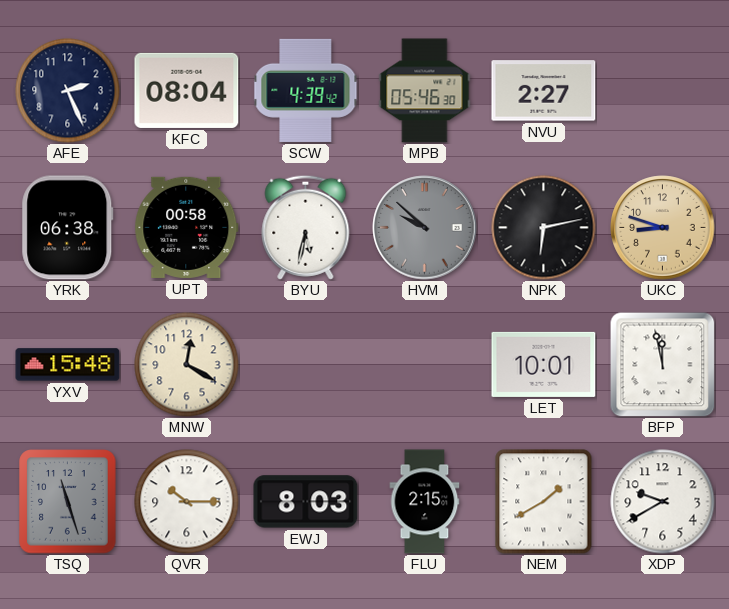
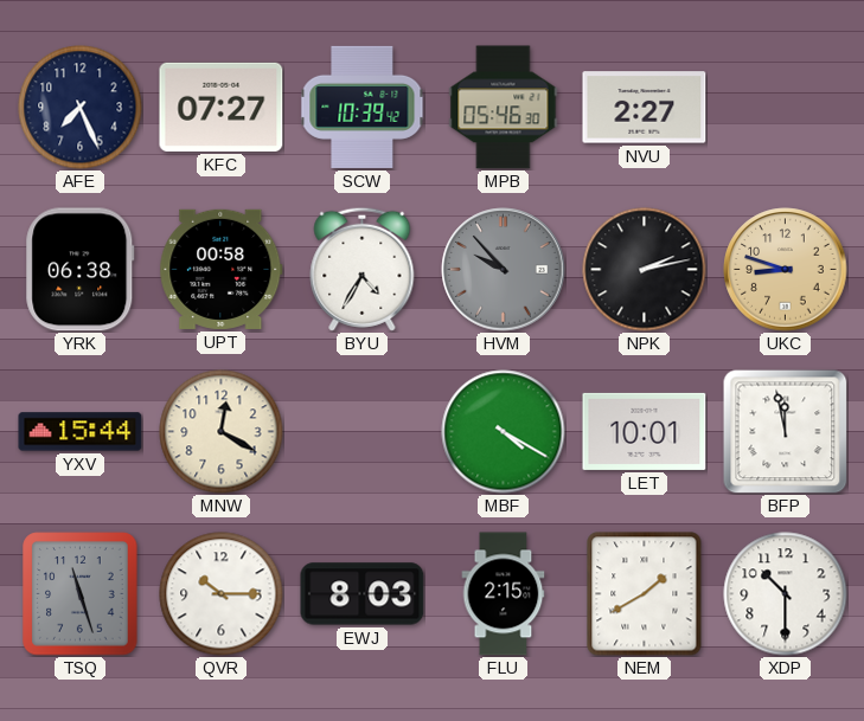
AFE: 2:26 -> 7:26
KFC: 08:04 -> 07:27
SCW: 4:39 -> 10:39
BYU: 5:32 -> 4:35
HVM: 9:52 -> 9:53
NPK: 6:13 -> 2:13
YXV: 15:48 -> 15:44
MBF: none -> 4:20
XDP: 9:40 -> 10:30
